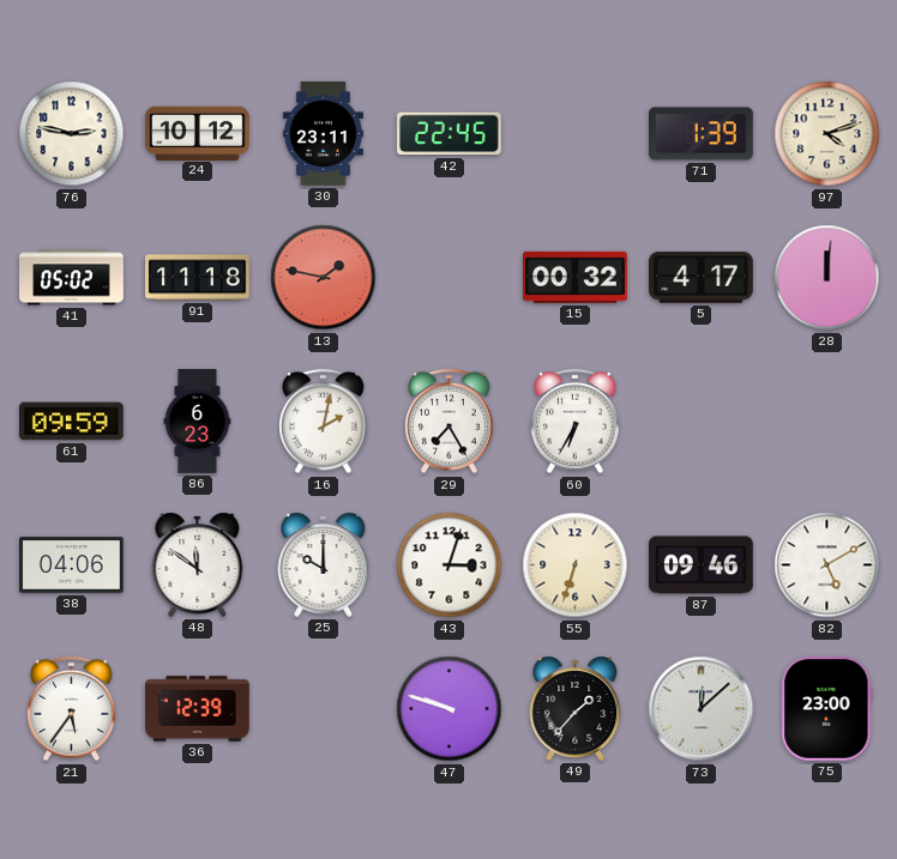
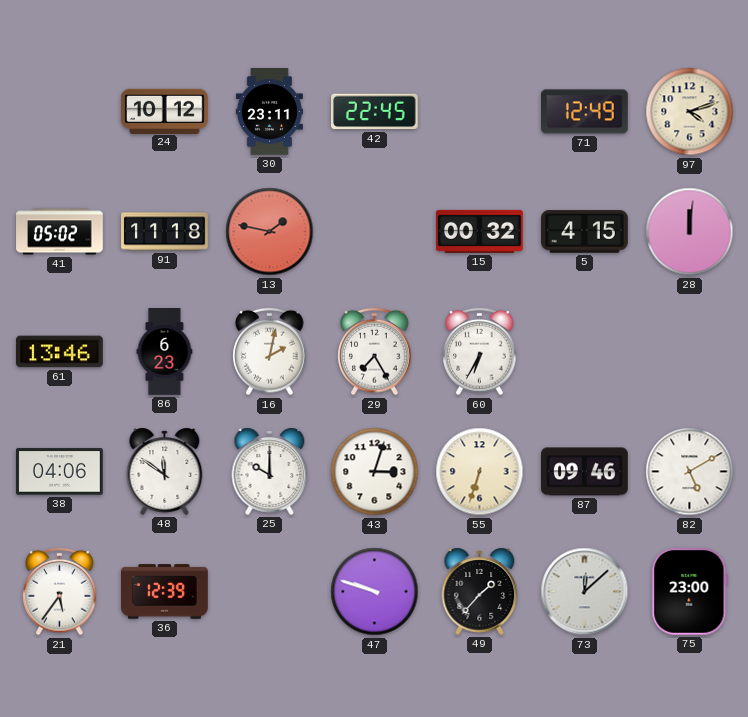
76: 2:47 -> none
71: 1:39 -> 12:49
5: 4:17 -> 4:15
61: 09:59 -> 13:46
